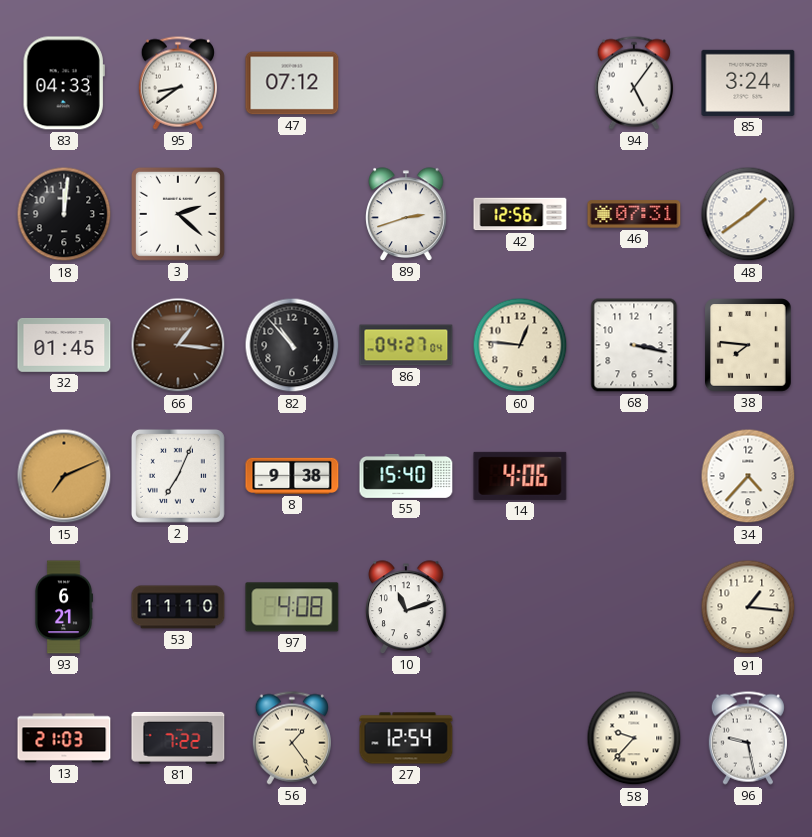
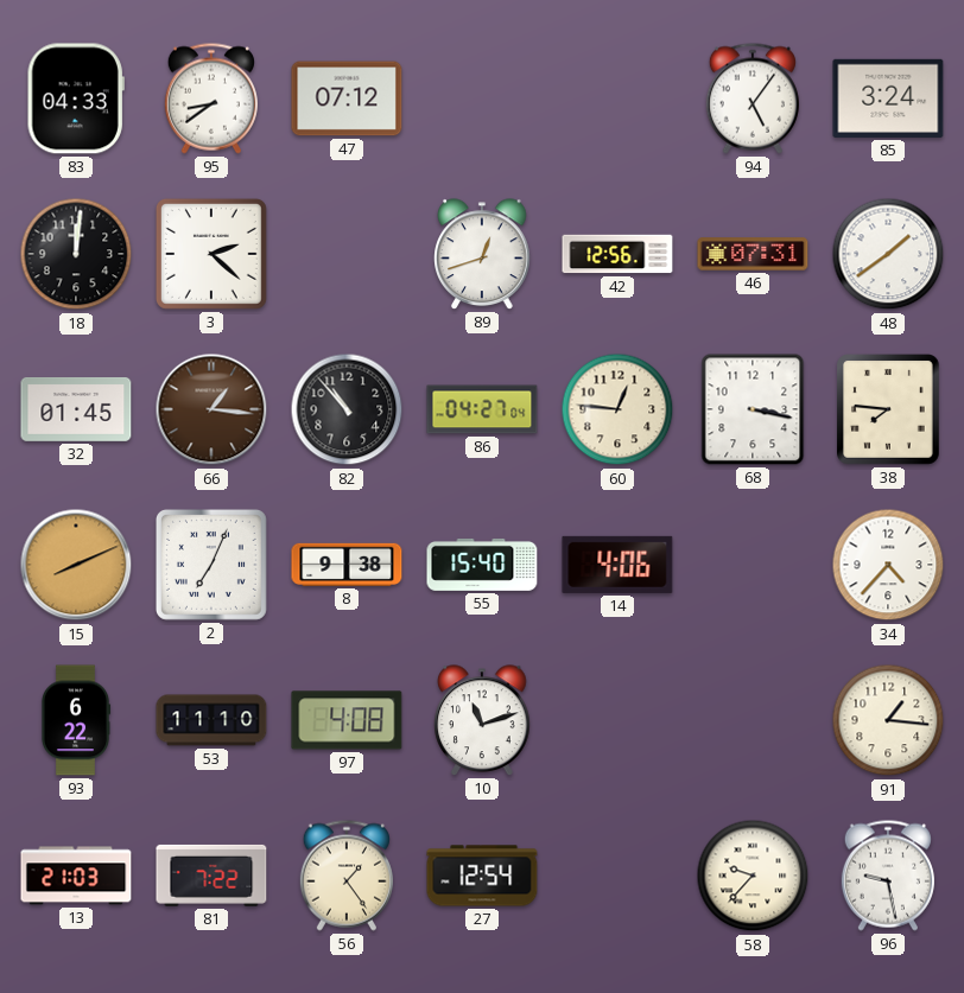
89: 2:42 -> 12:42
15: 7:11 -> 8:11
93: 6:21 -> 6:22
